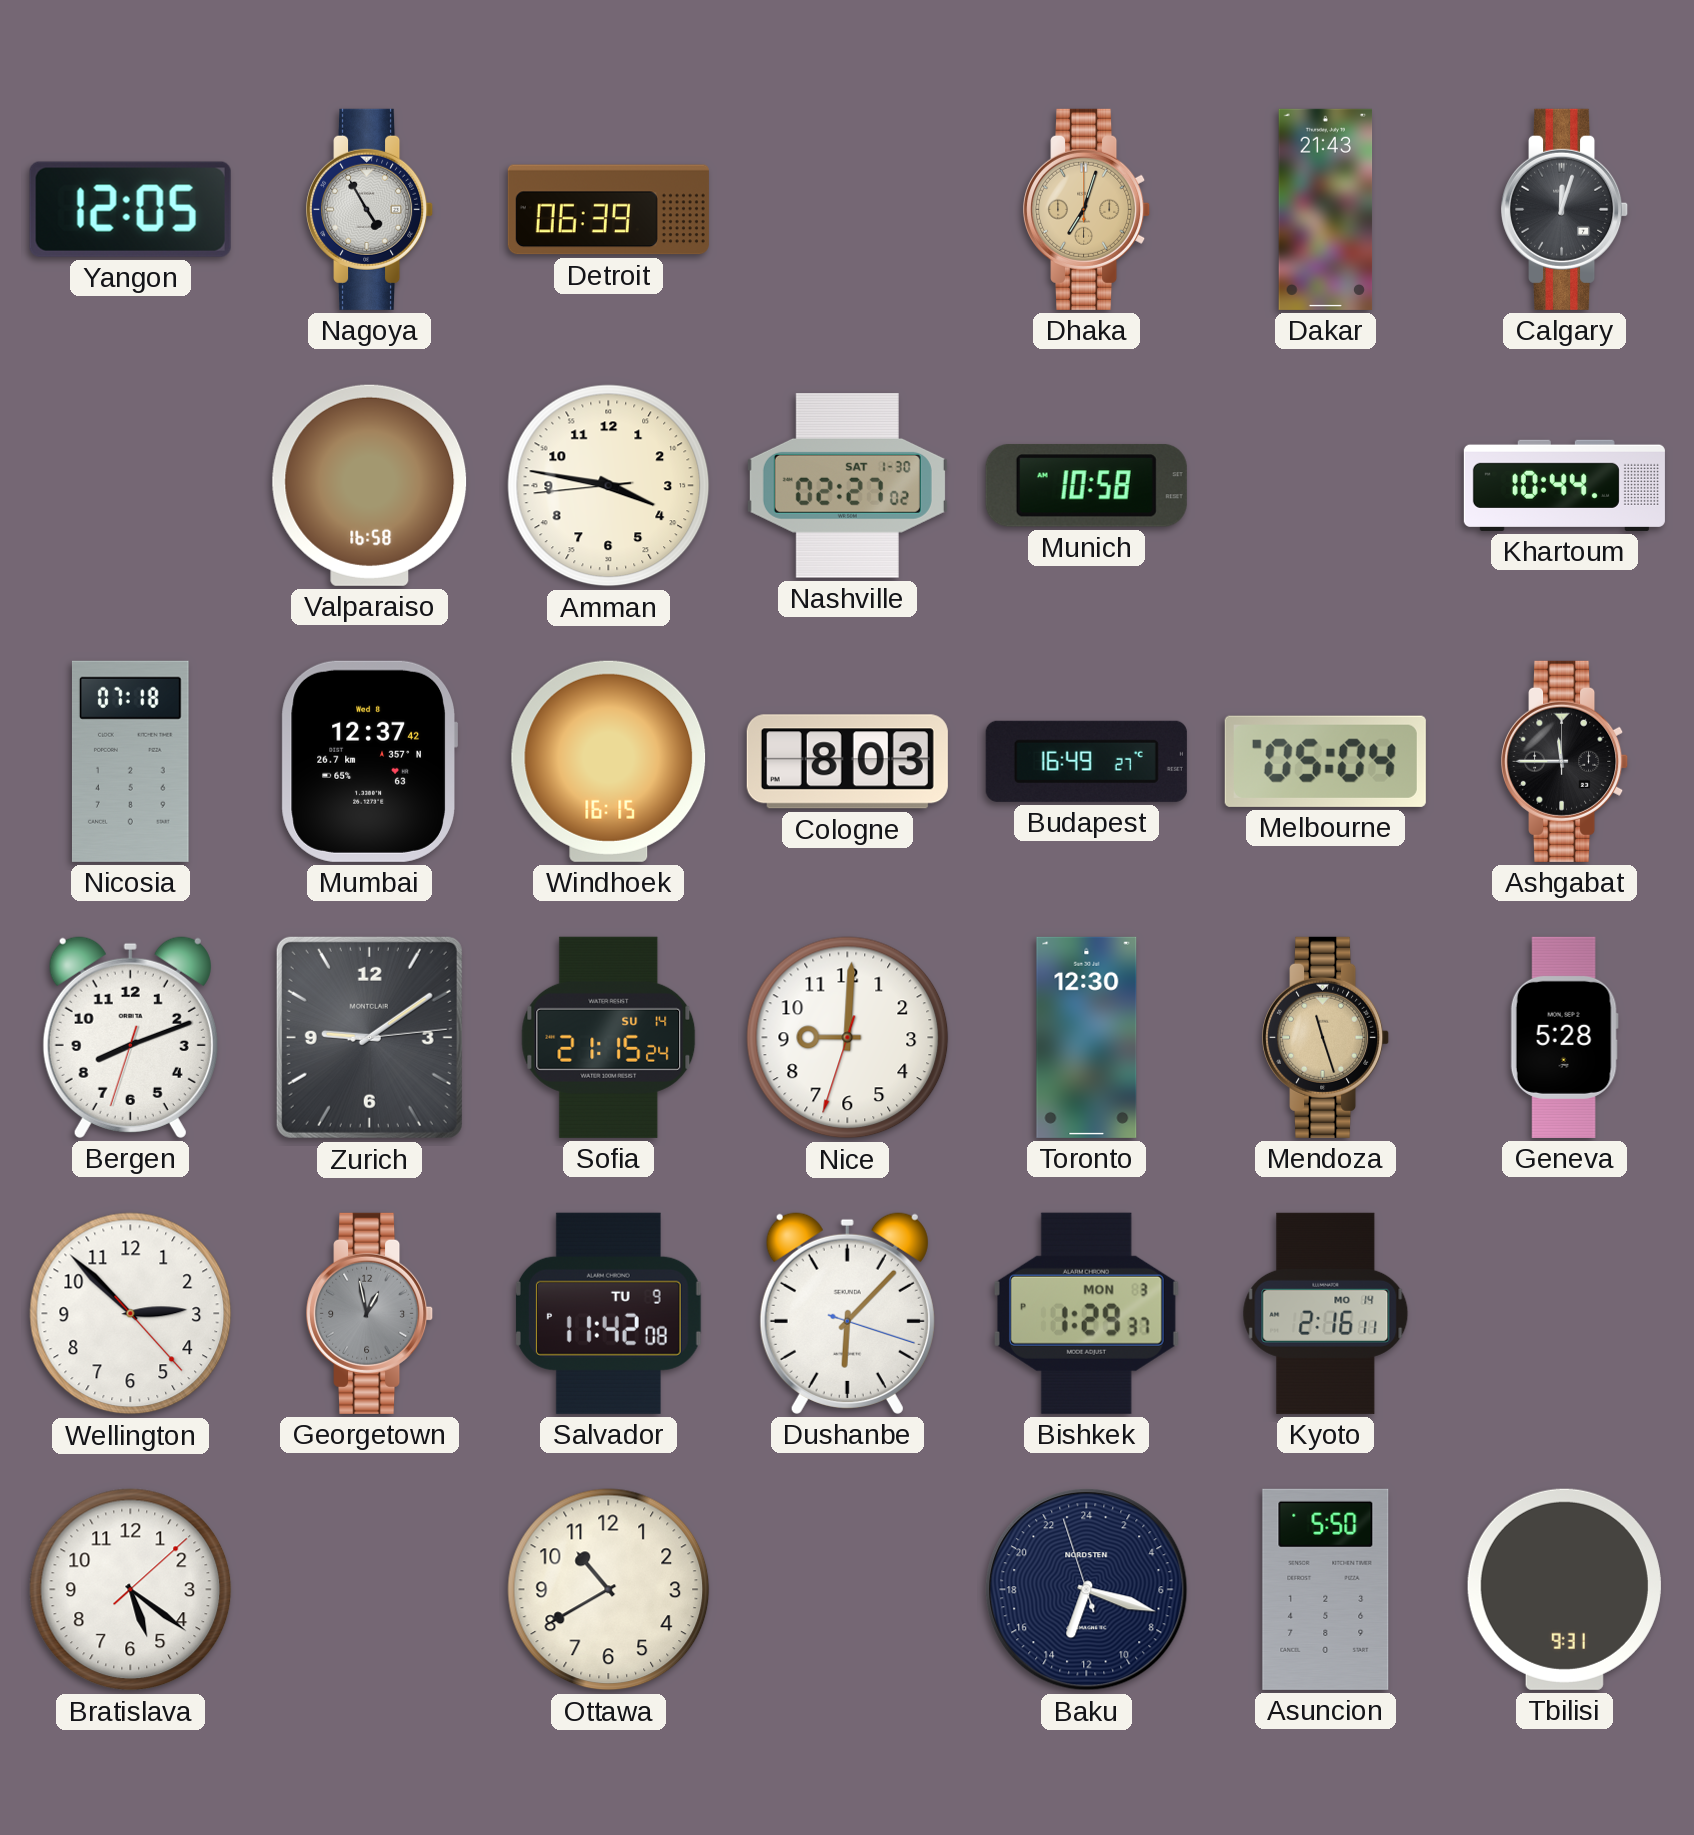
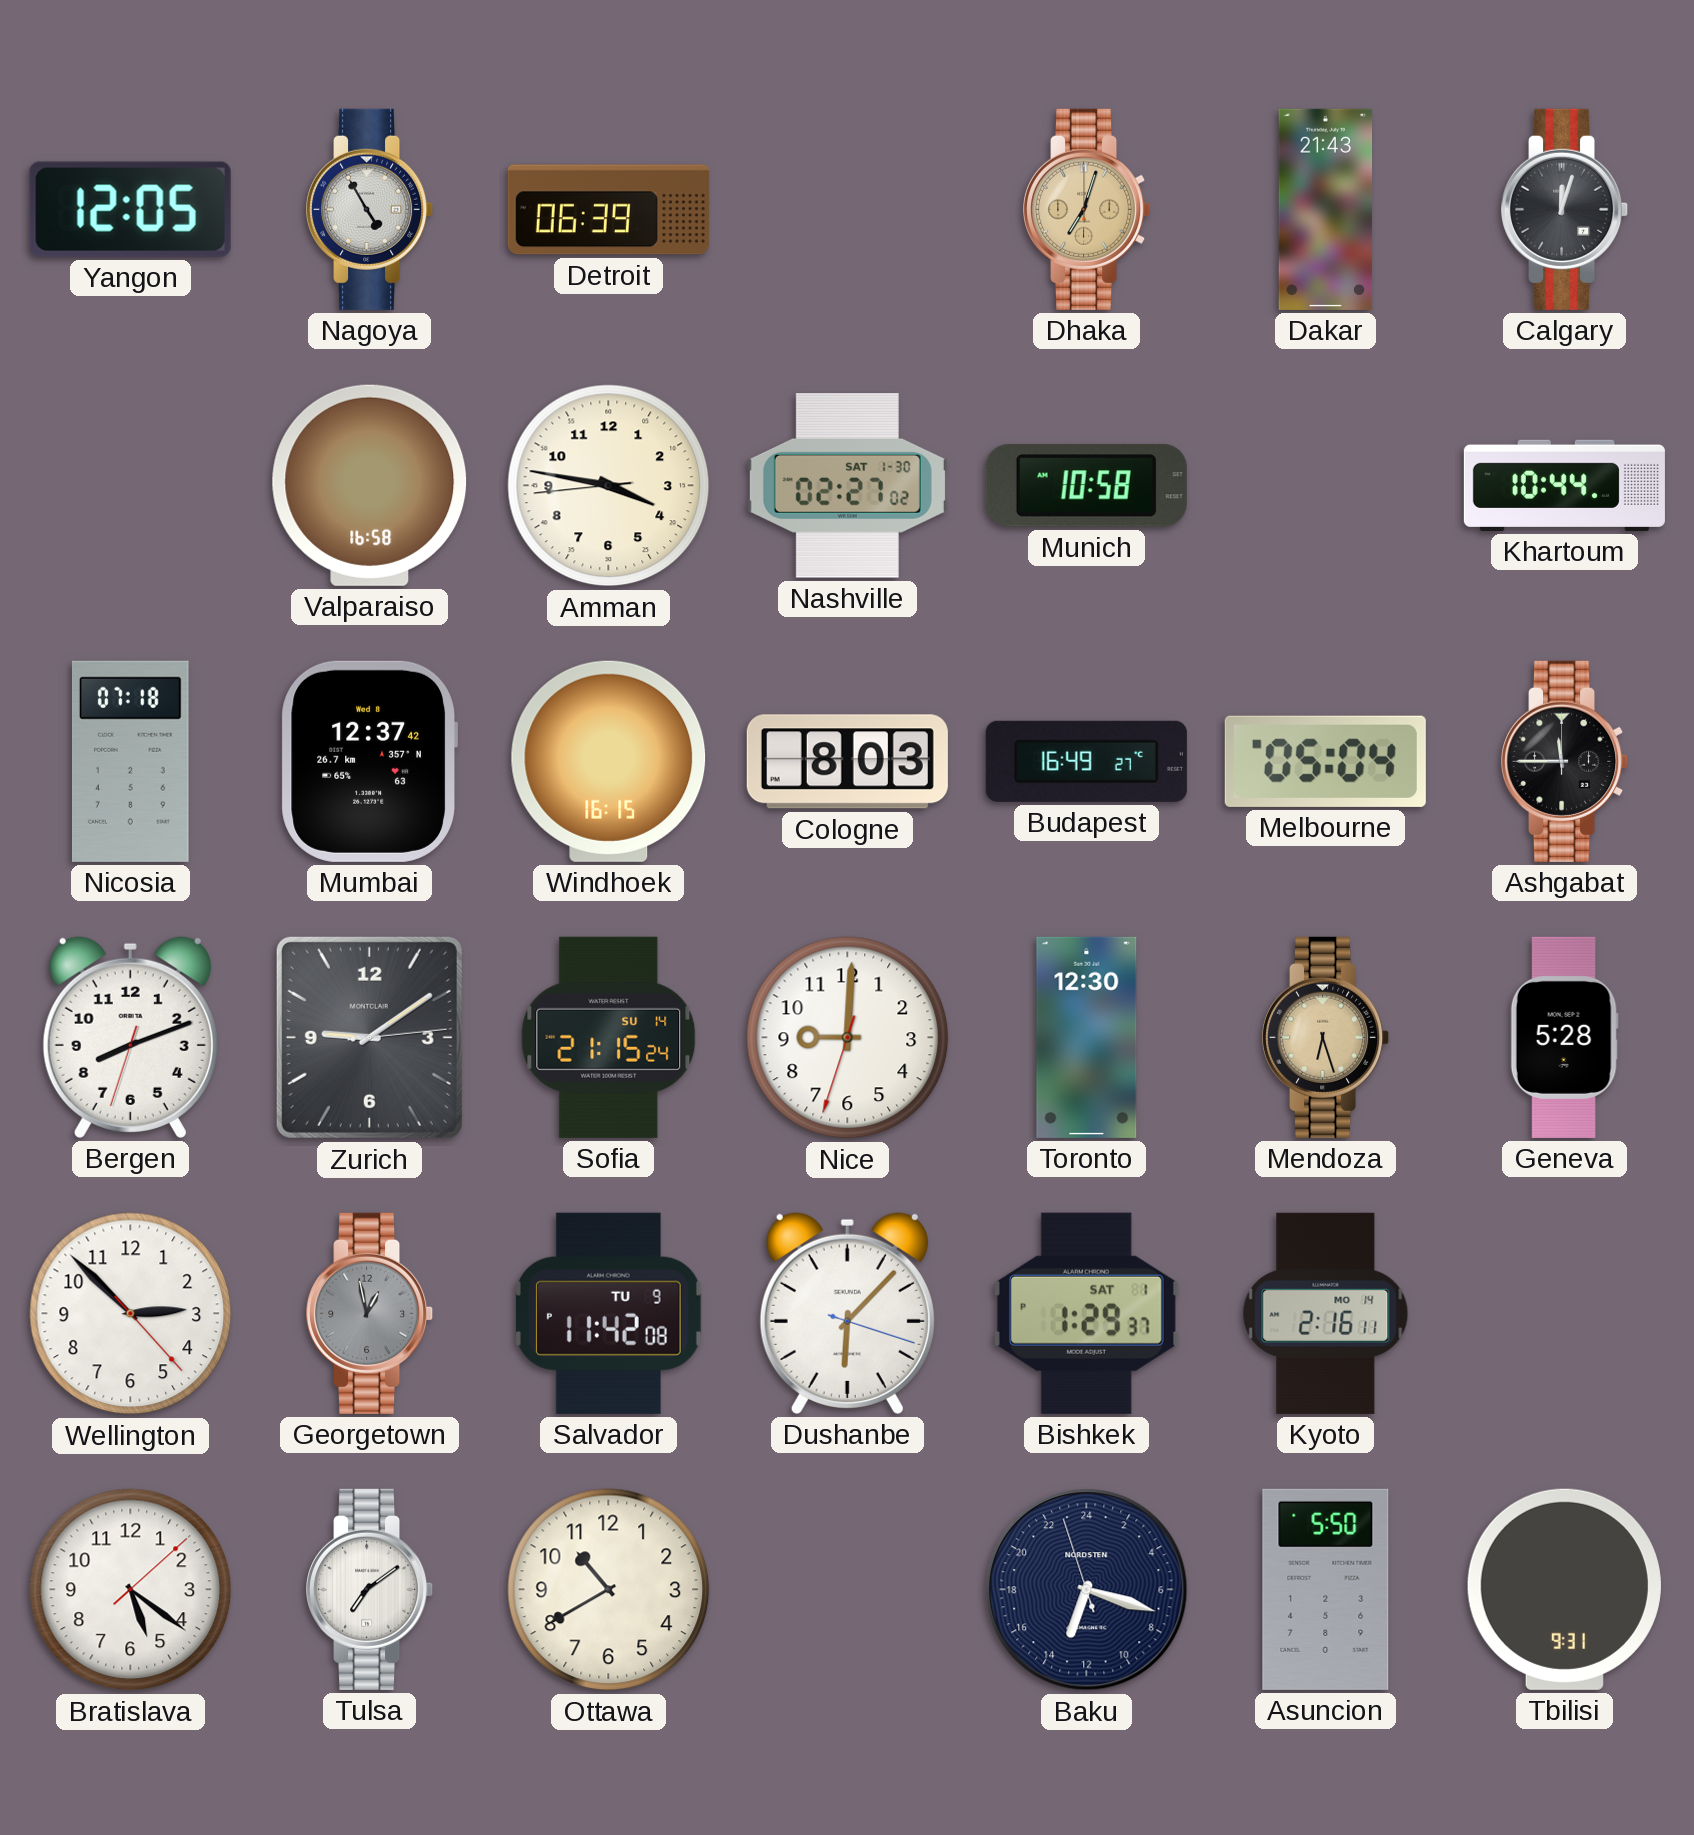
Mendoza: 11:27 -> 6:27
Bishkek date: MON 3 -> SAT 1
Tulsa: none -> 7:09
